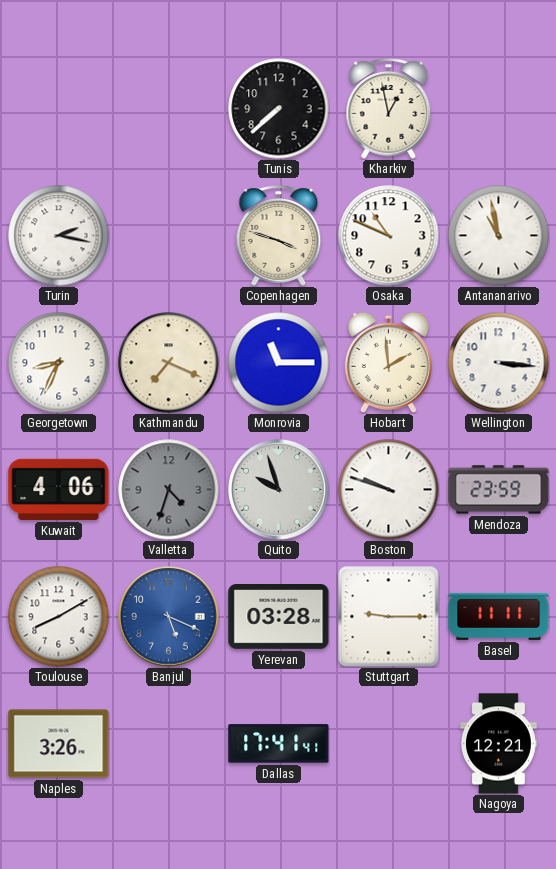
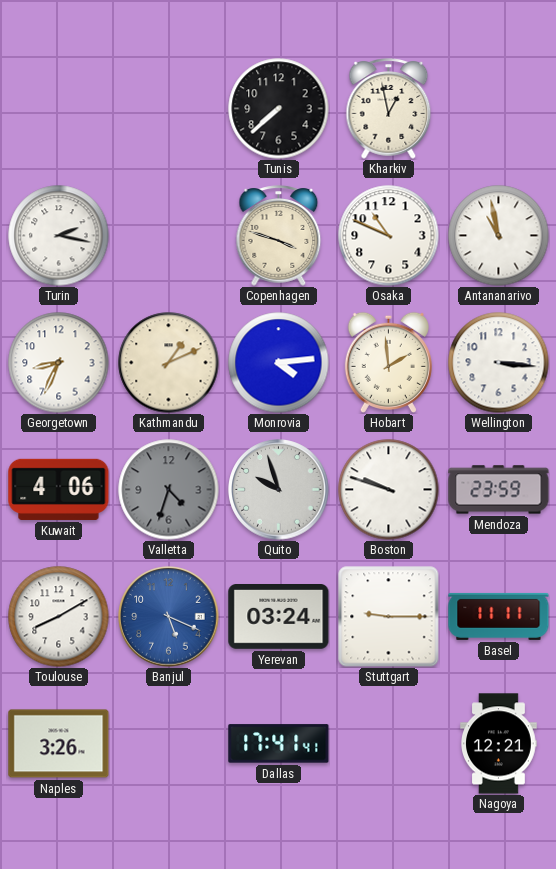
Kathmandu: 7:19 -> 1:11
Monrovia: 11:15 -> 4:14
Yerevan: 03:28 -> 03:24
